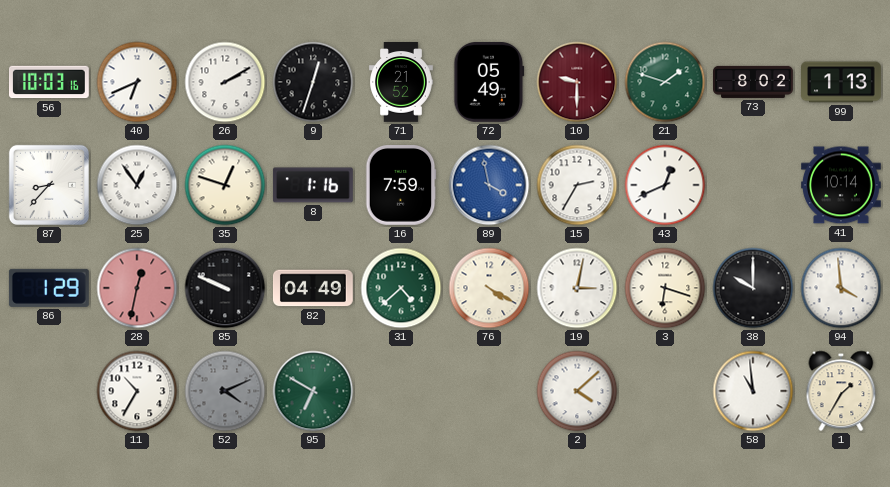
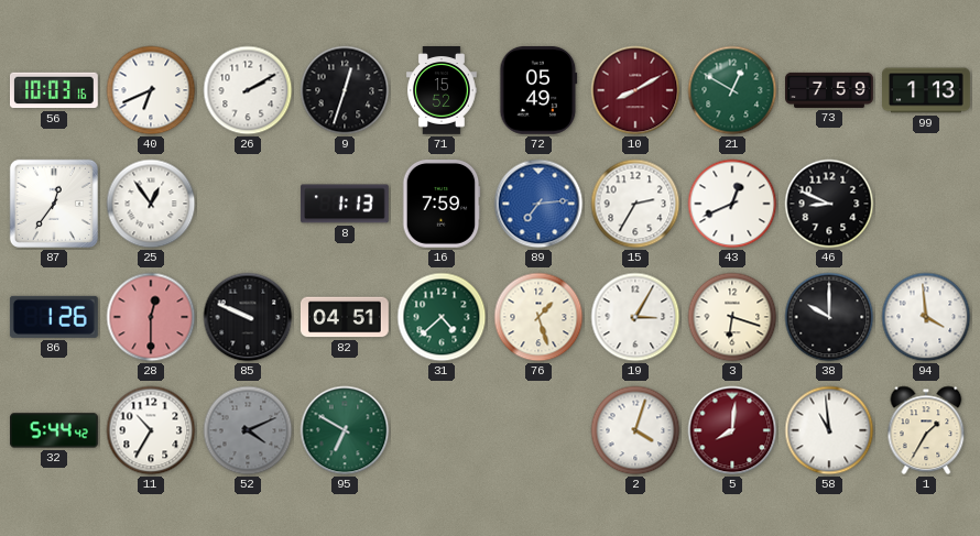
71: 21:52 -> 15:52
10: 9:30 -> 8:10
21: 1:48 -> 12:50
73: 8:02 -> 7:59
87: 8:37 -> 12:36
35: 12:48 -> none
8: 1:16 -> 1:13
89: 3:58 -> 7:14
46: none -> 8:49
41: 10:14 -> none
86: 1:29 -> 1:26
28: 12:32 -> 12:30
82: 04:49 -> 04:51
76: 4:20 -> 1:27
19: 3:02 -> 3:05
32: none -> 5:44
2: 4:08 -> 4:03
5: none -> 8:01
